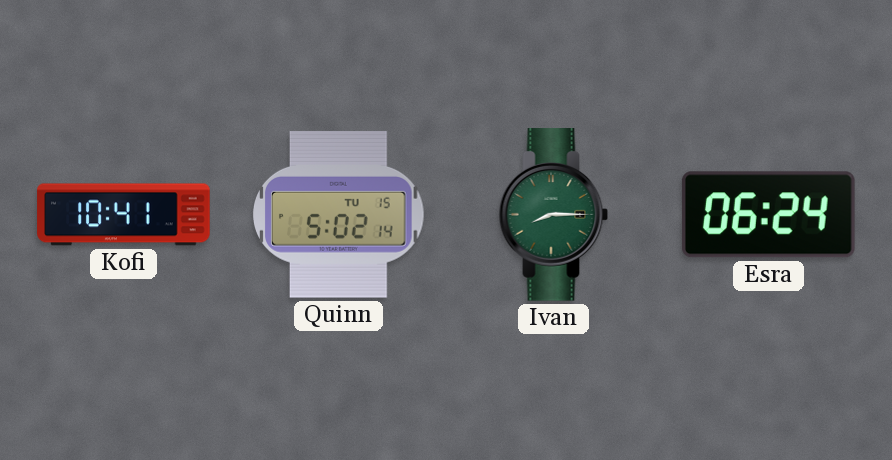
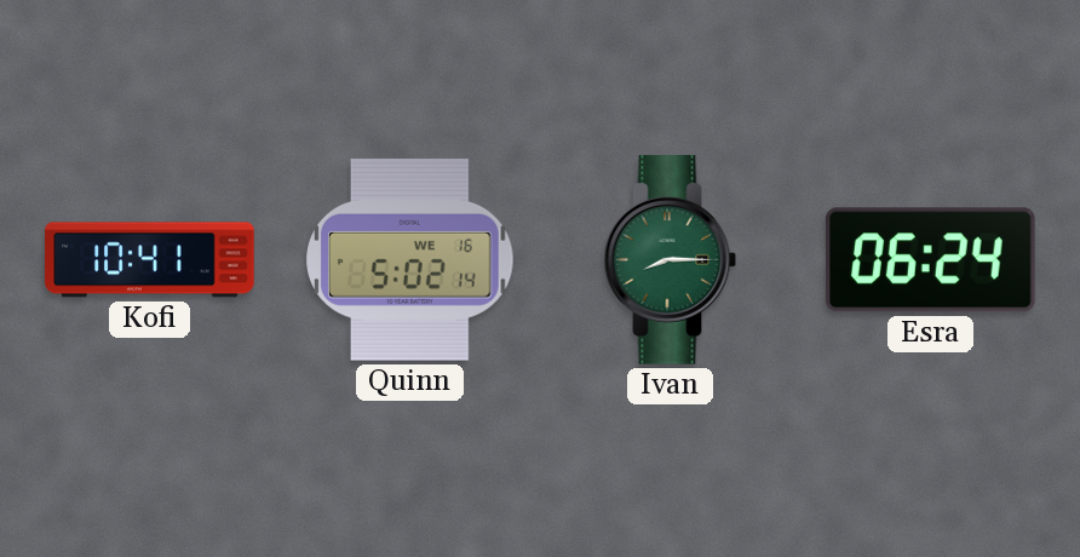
Quinn date: TU 15 -> WE 16
